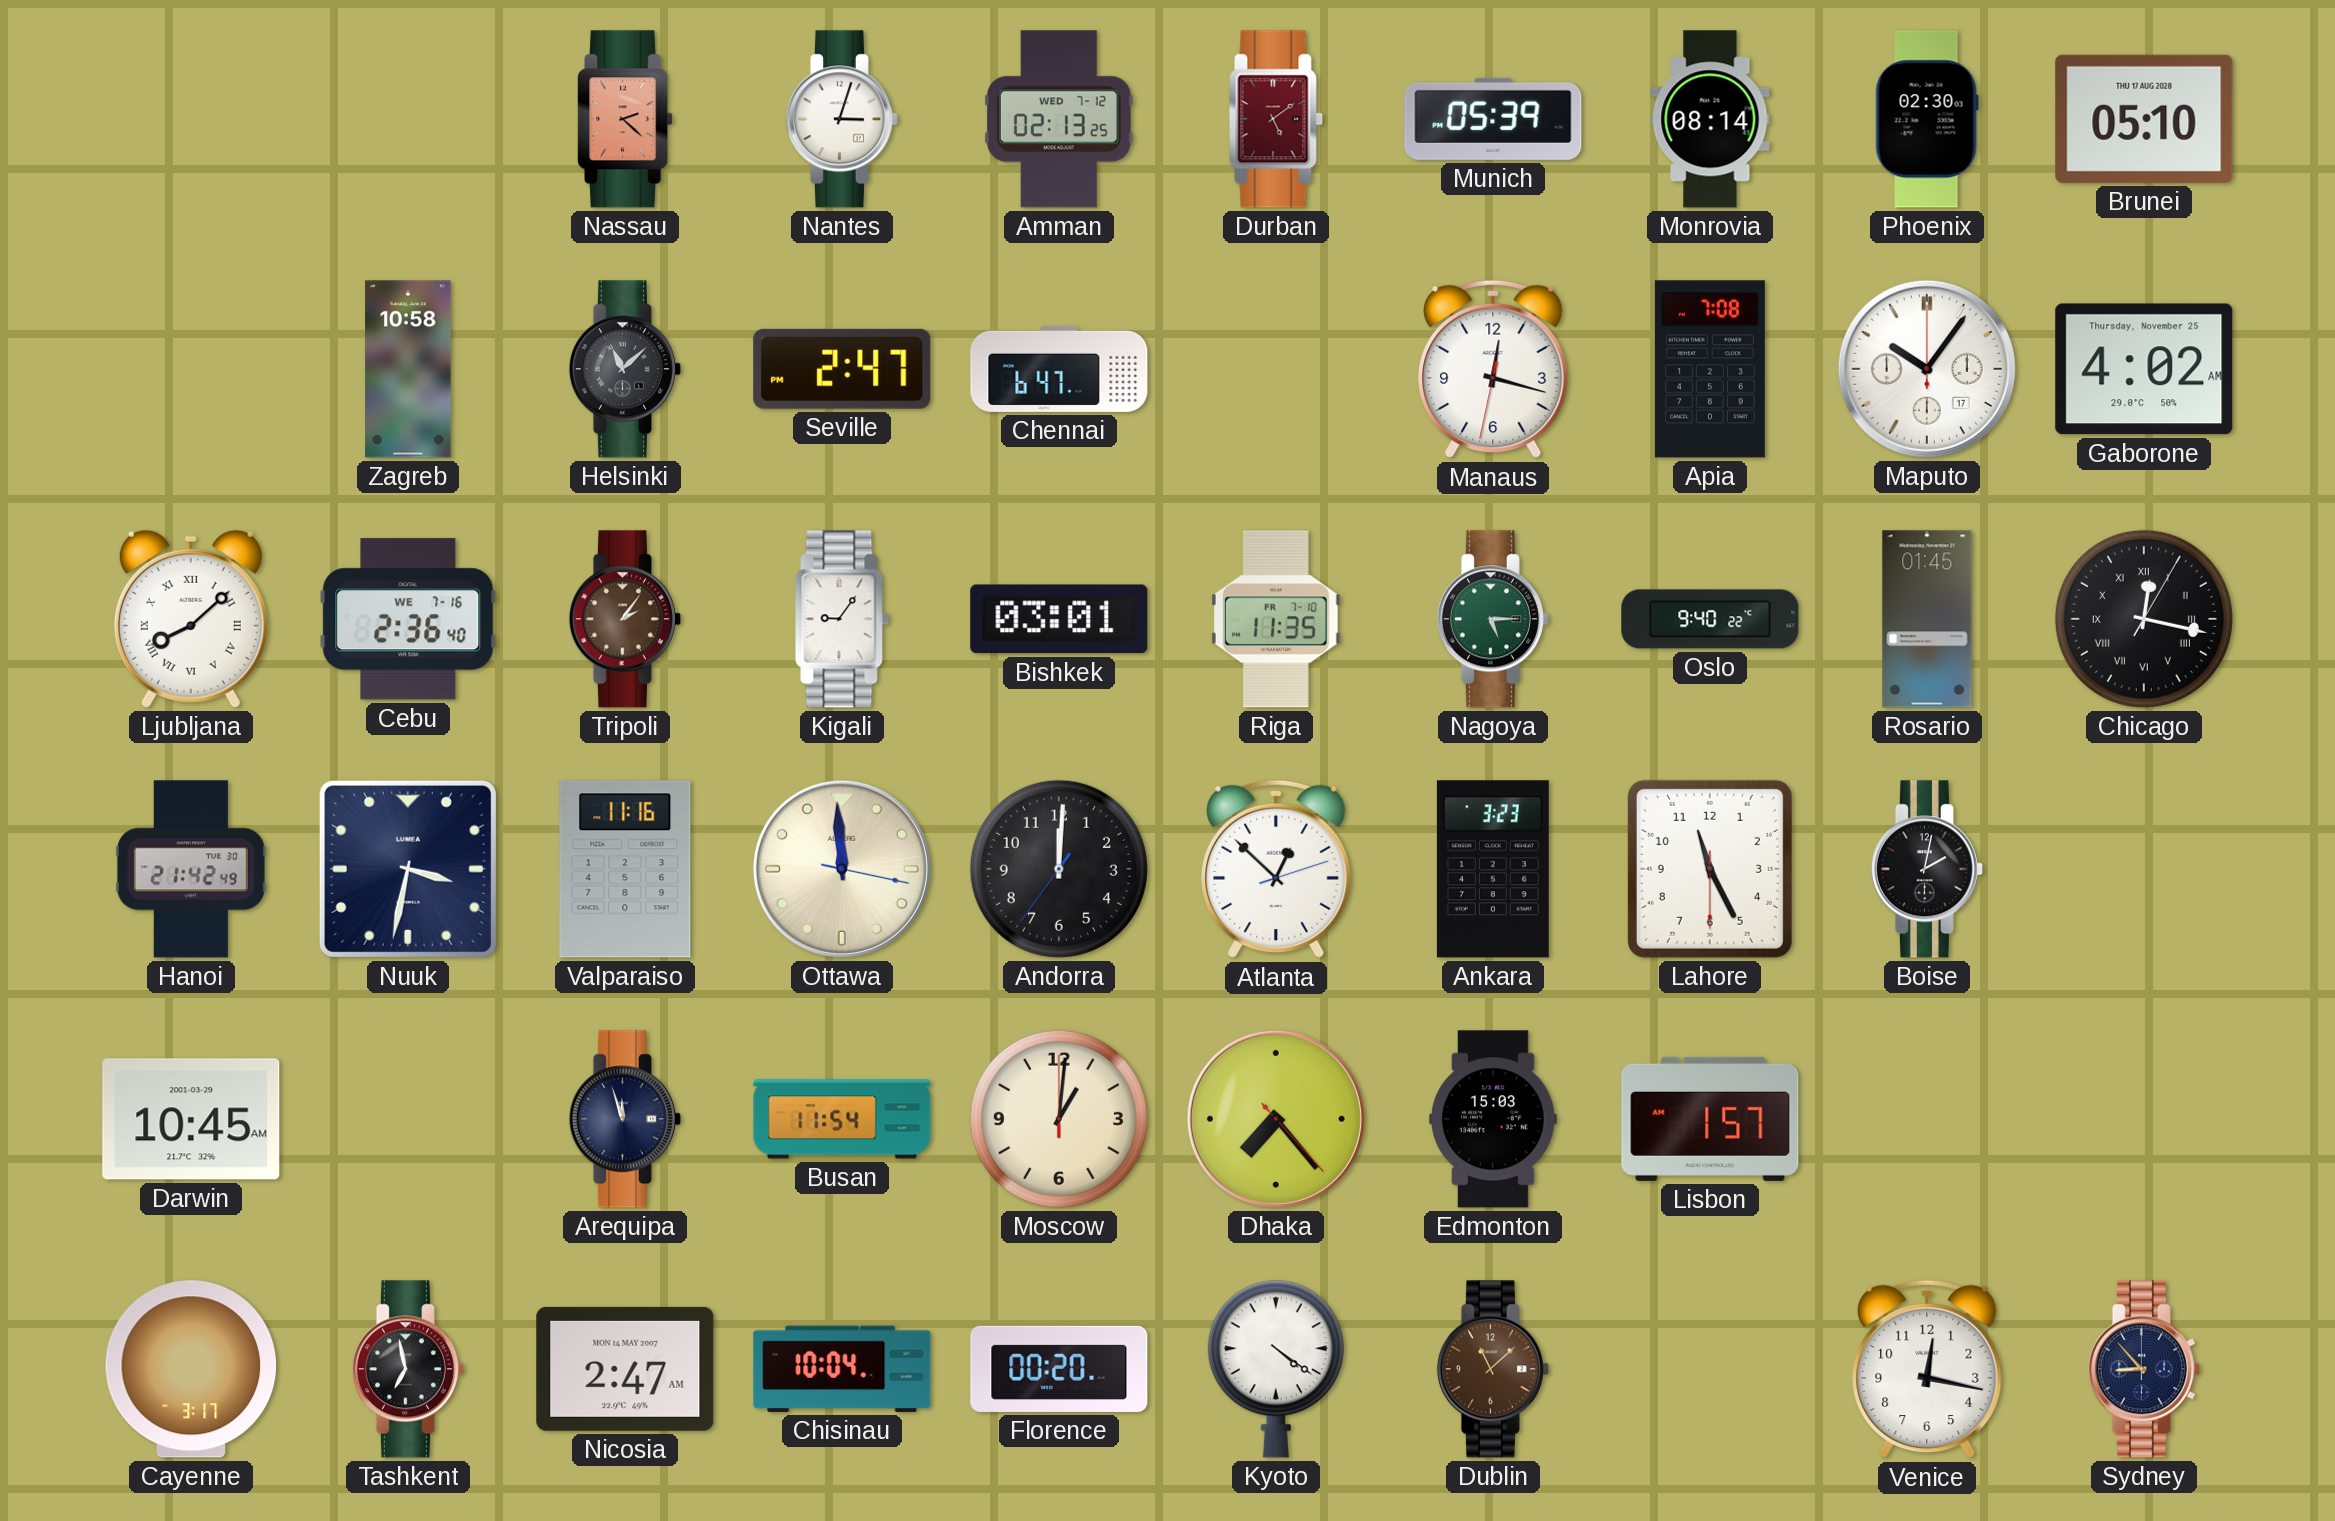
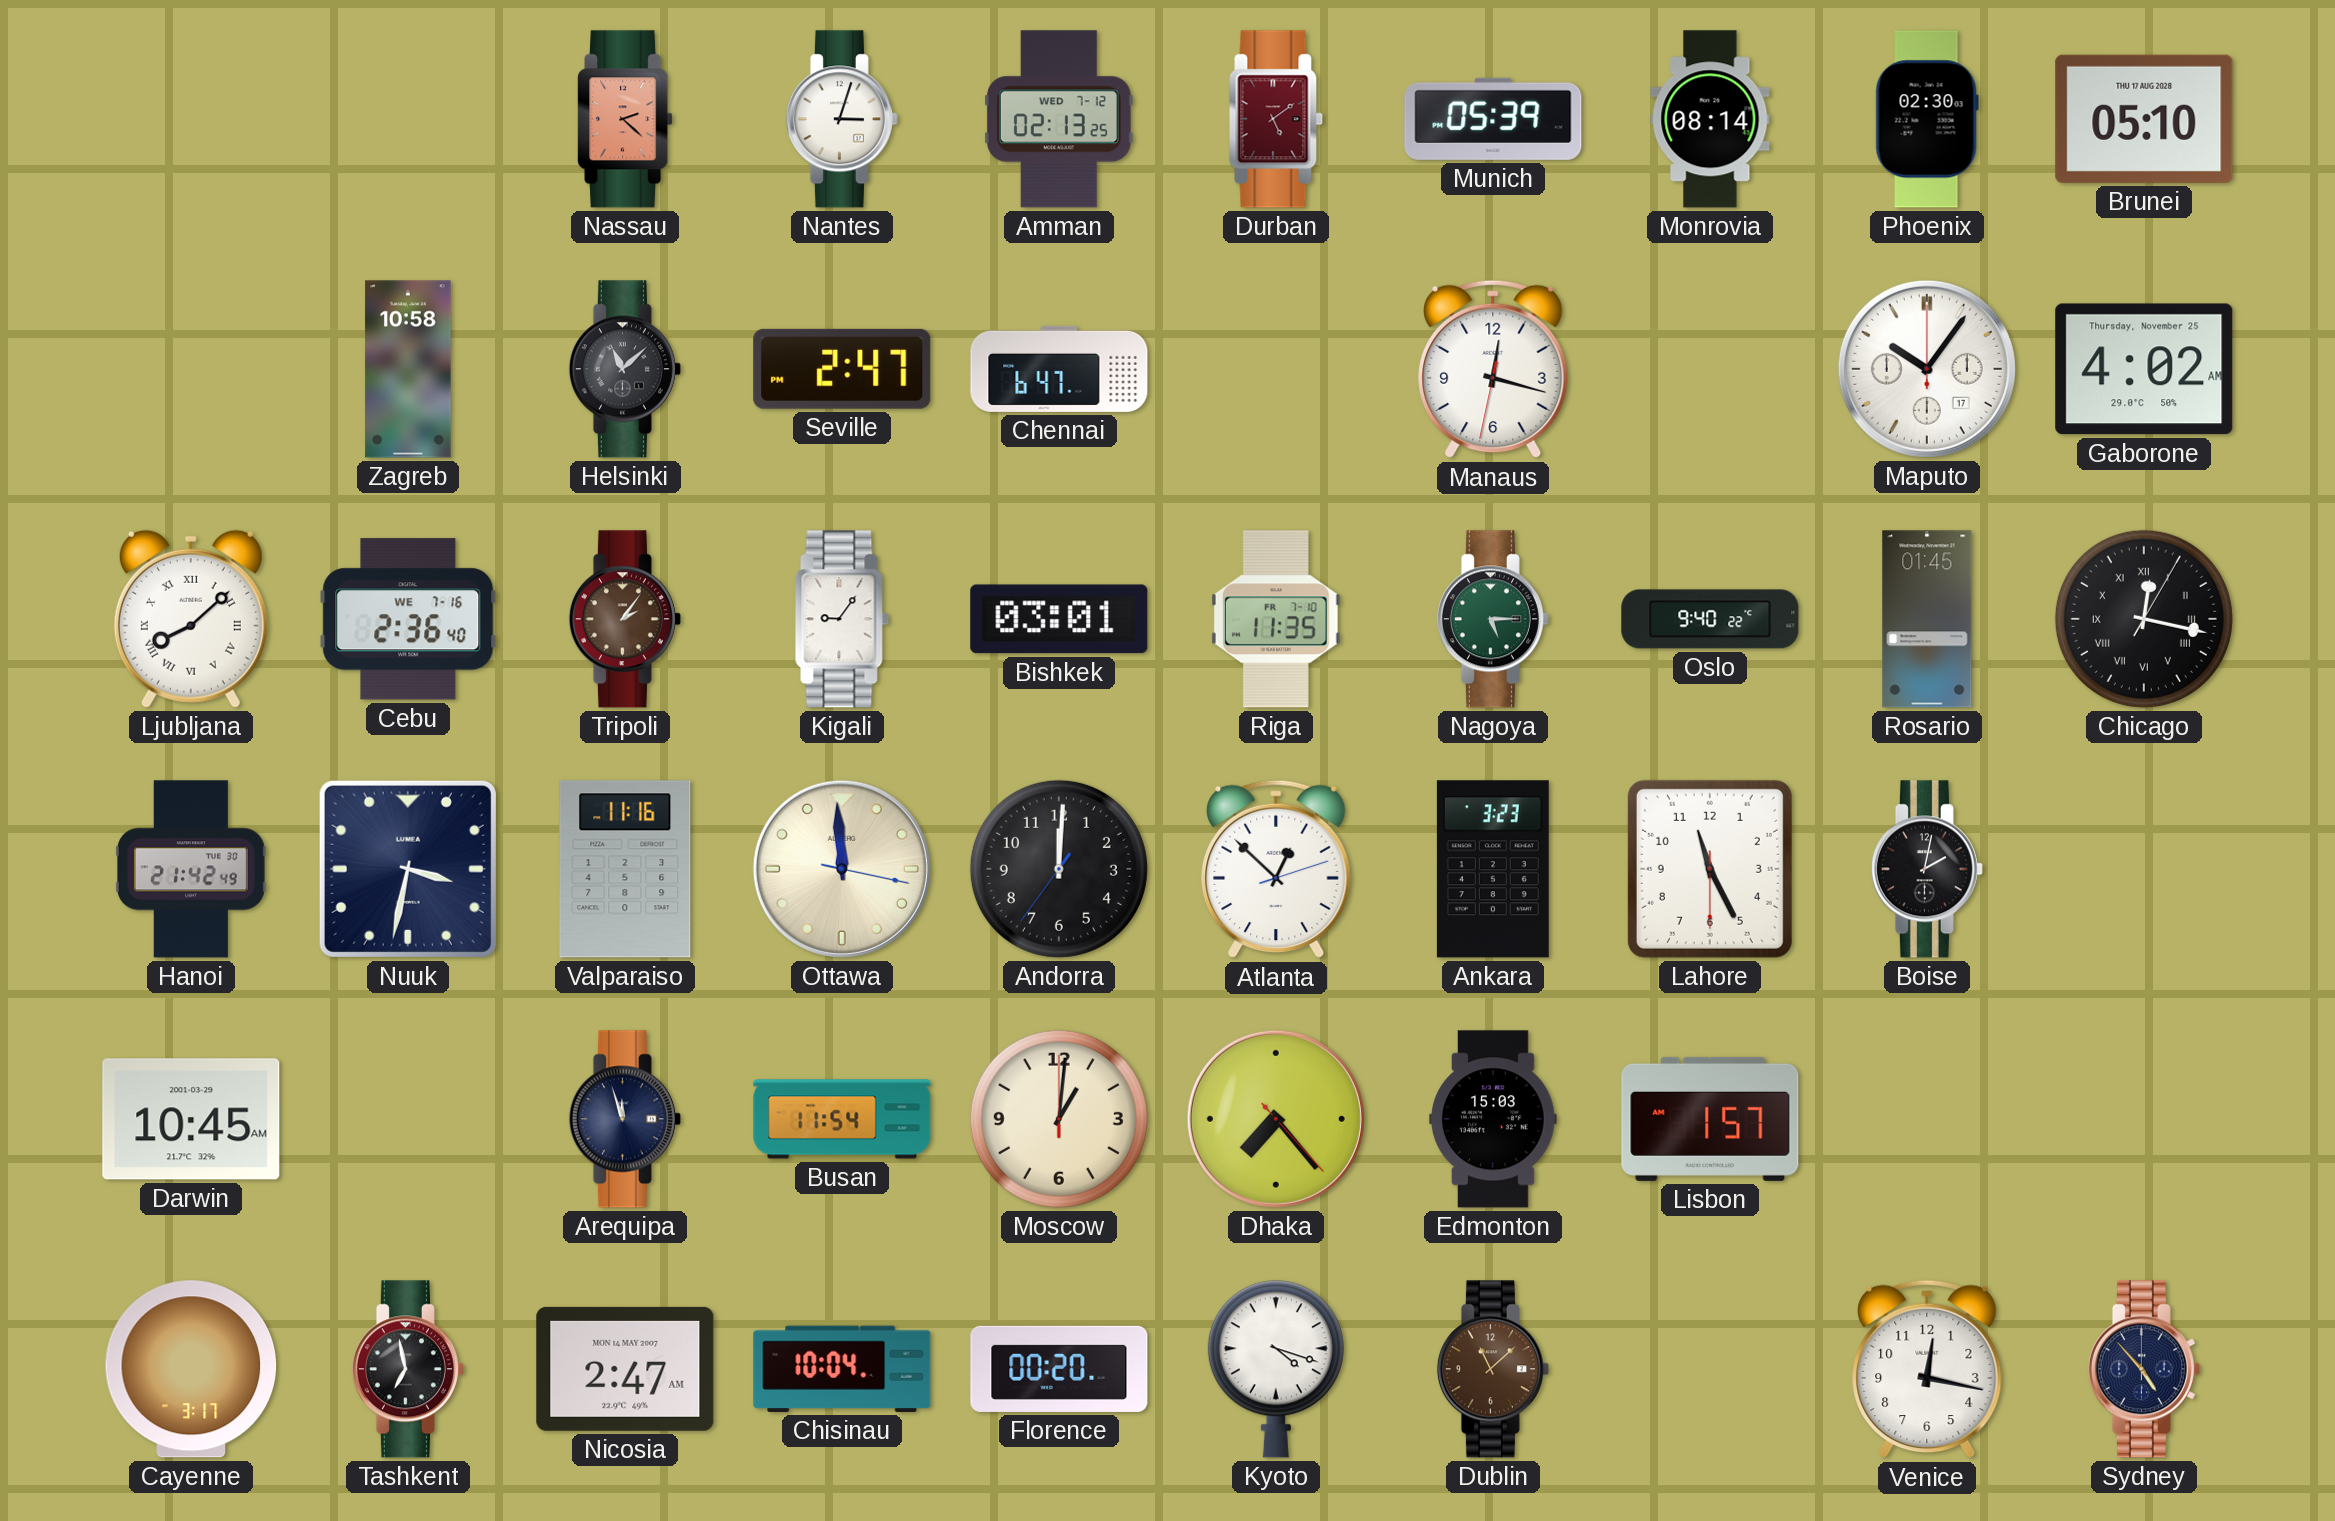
Apia: 7:08 -> none
Kyoto: 4:21 -> 4:18
Sydney: 8:53 -> 4:53
